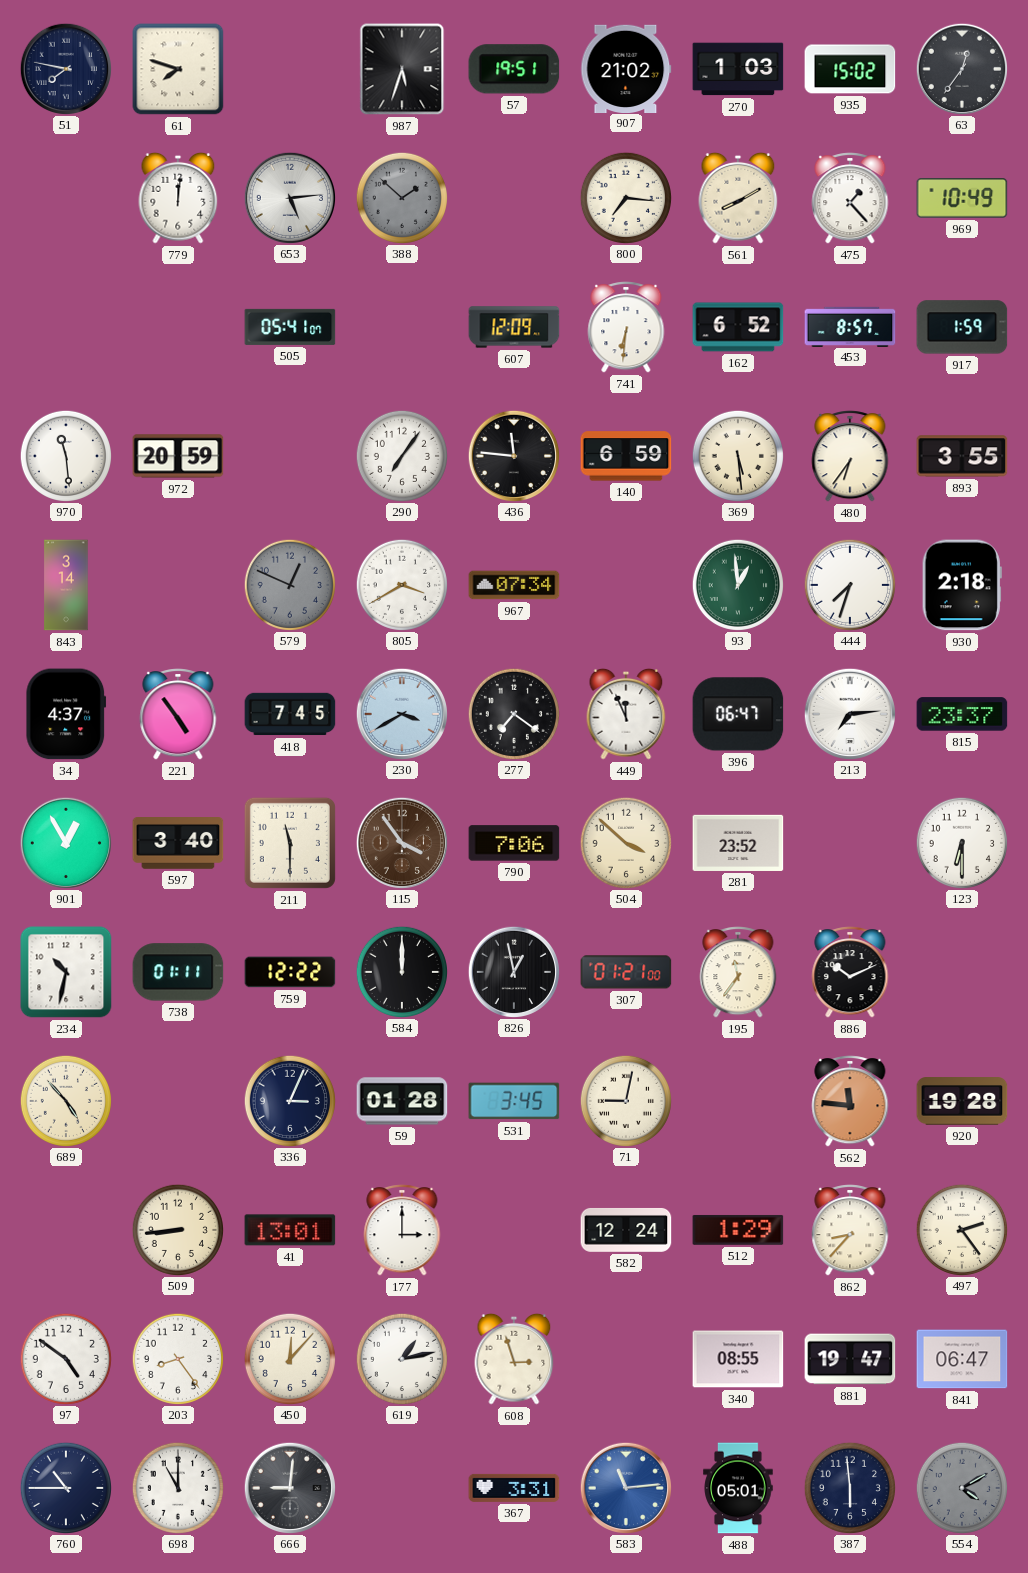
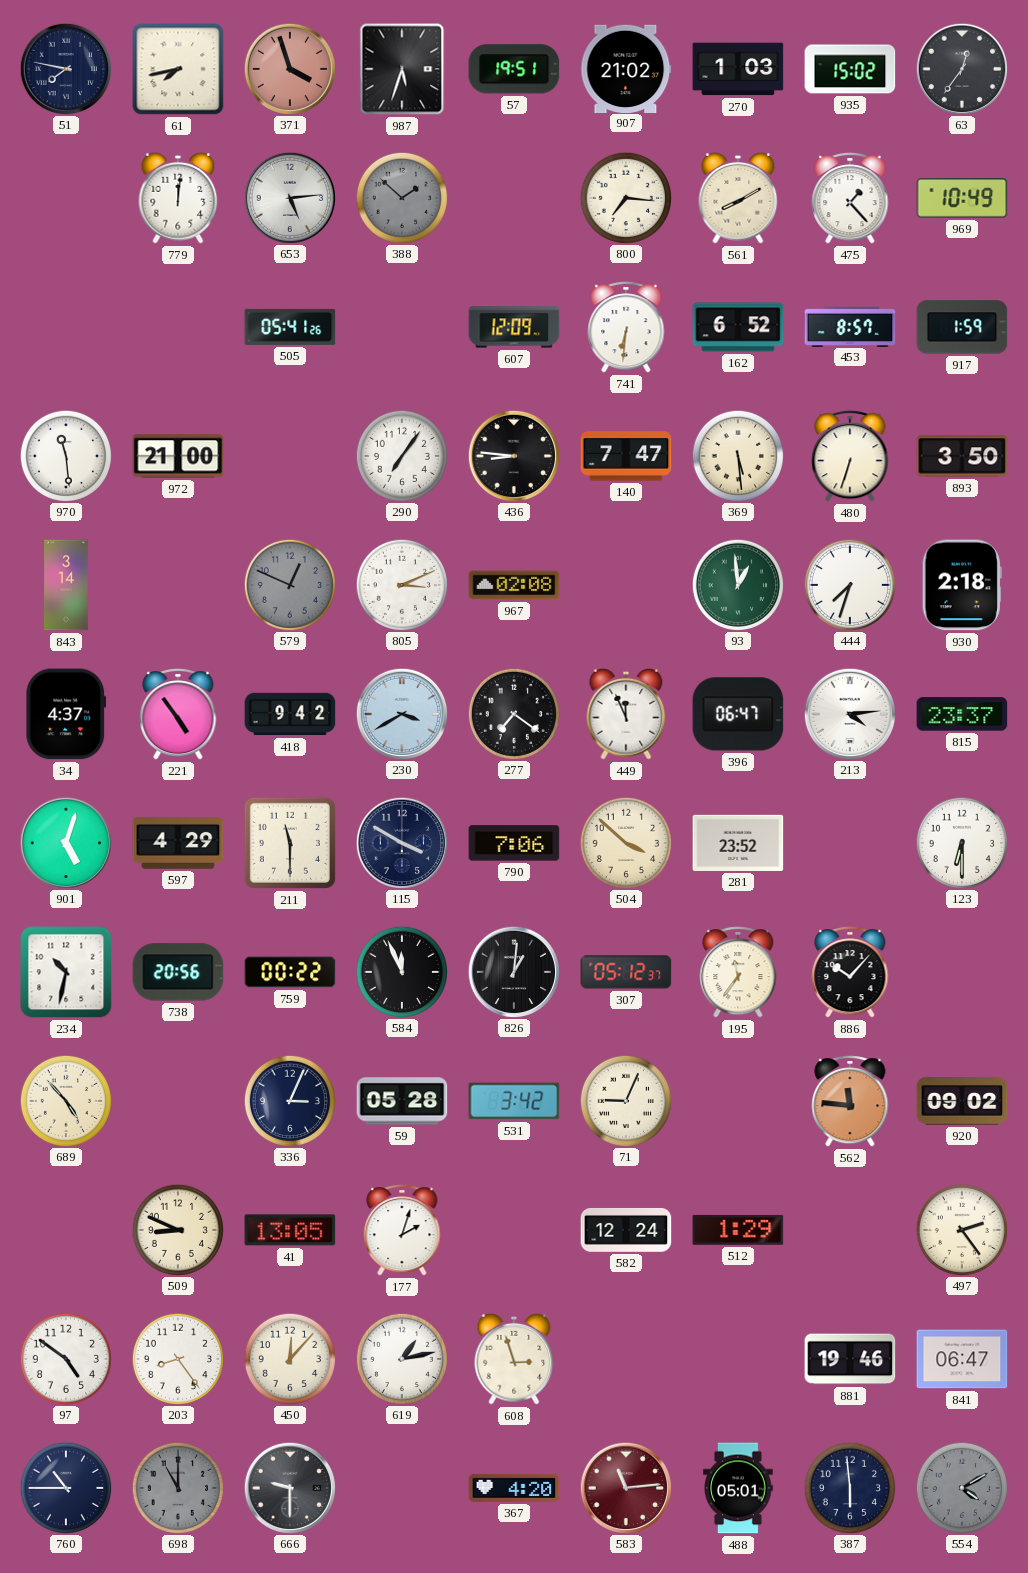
61: 7:48 -> 7:43
371: none -> 3:57
505: 05:41:07 -> 05:41:26
972: 20:59 -> 21:00
436: 11:46 -> 8:46
140: 6:59 -> 7:47
480: 6:36 -> 6:33
893: 3:55 -> 3:50
805: 3:40 -> 3:11
967: 07:34 -> 02:08
418: 7:45 -> 9:42
213: 7:14 -> 4:14
901: 12:55 -> 5:03
597: 3:40 -> 4:29
115: 3:54 -> 3:50
115 dial: brown -> navy
738: 01:11 -> 20:56
759: 12:22 -> 00:22
584: 12:00 -> 11:56
826: 12:58 -> 1:01
307: 01:21 -> 05:12
886: 10:11 -> 10:07
59: 01:28 -> 05:28
531: 3:45 -> 3:42
71: 9:02 -> 9:04
920: 19:28 -> 09:02
509: 8:44 -> 8:49
41: 13:01 -> 13:05
177: 3:00 -> 2:03
862: 8:37 -> none
340: 08:55 -> none
881: 19:47 -> 19:46
698 dial: white -> grey
666: 9:01 -> 9:30
367: 3:31 -> 4:20
583 dial: blue -> burgundy
